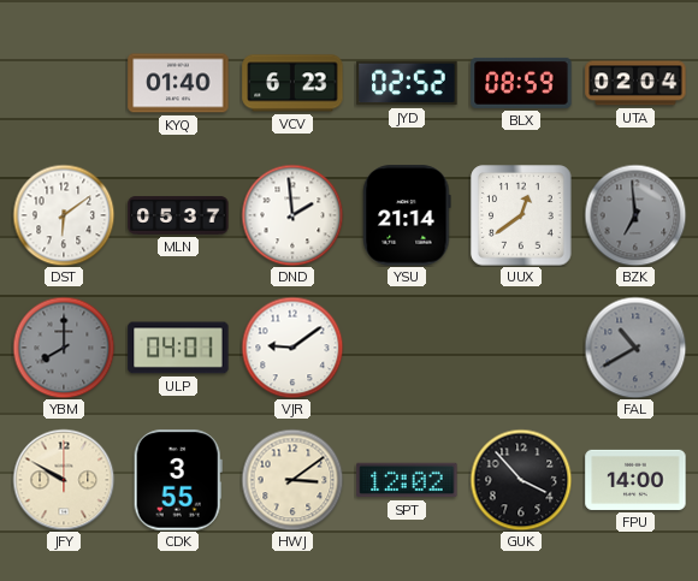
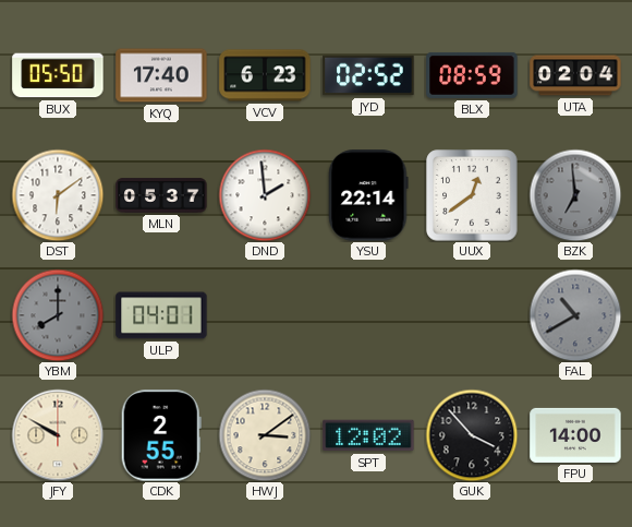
BUX: none -> 05:50
KYQ: 01:40 -> 17:40
YSU: 21:14 -> 22:14
VJR: 9:09 -> none
CDK: 3:55 -> 2:55
